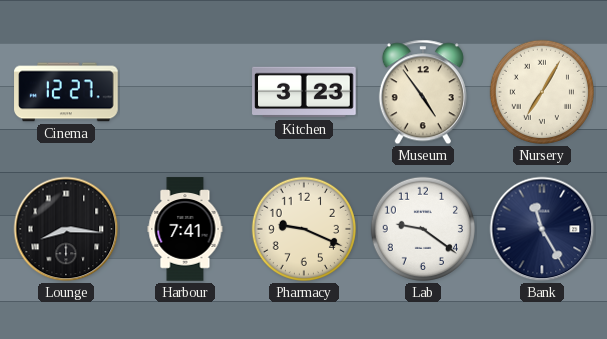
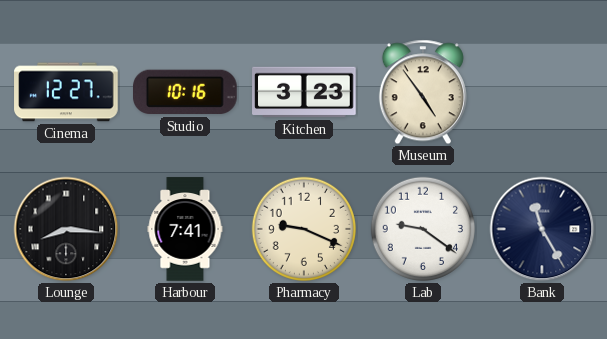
Studio: none -> 10:16
Nursery: 7:05 -> none
